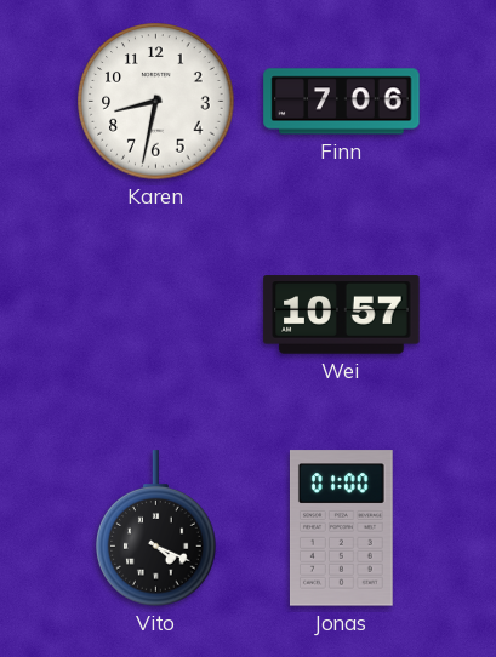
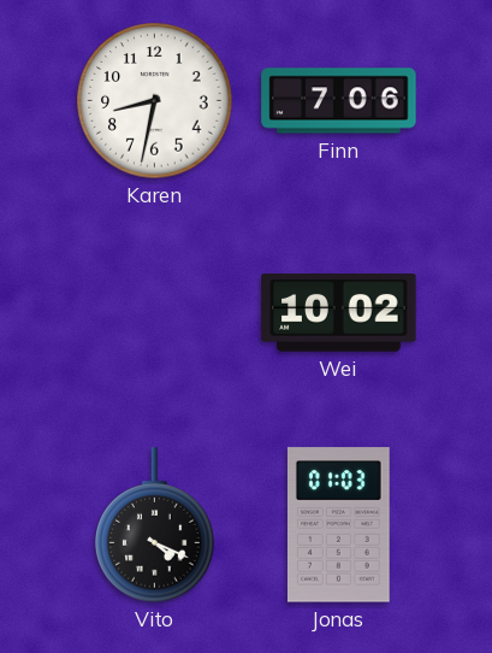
Wei: 10:57 -> 10:02
Jonas: 01:00 -> 01:03
